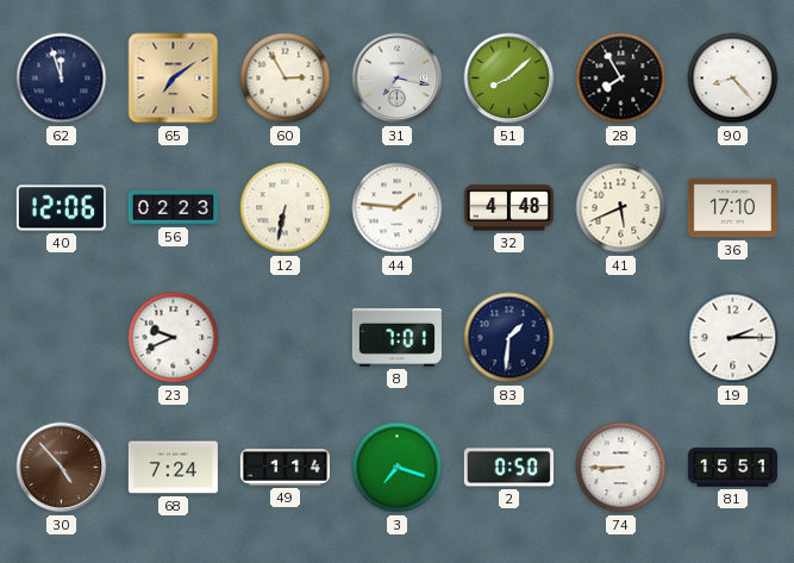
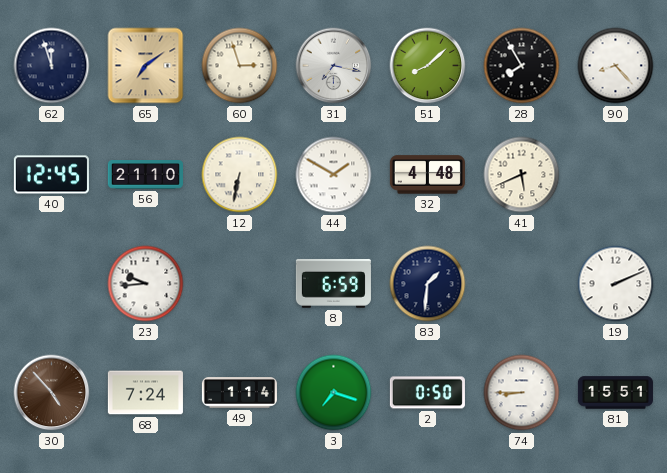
60: 2:55 -> 2:57
40: 12:06 -> 12:45
56: 02:23 -> 21:10
44: 1:46 -> 1:50
36: 17:10 -> none
23: 9:41 -> 9:44
8: 7:01 -> 6:59
19: 2:15 -> 2:11
